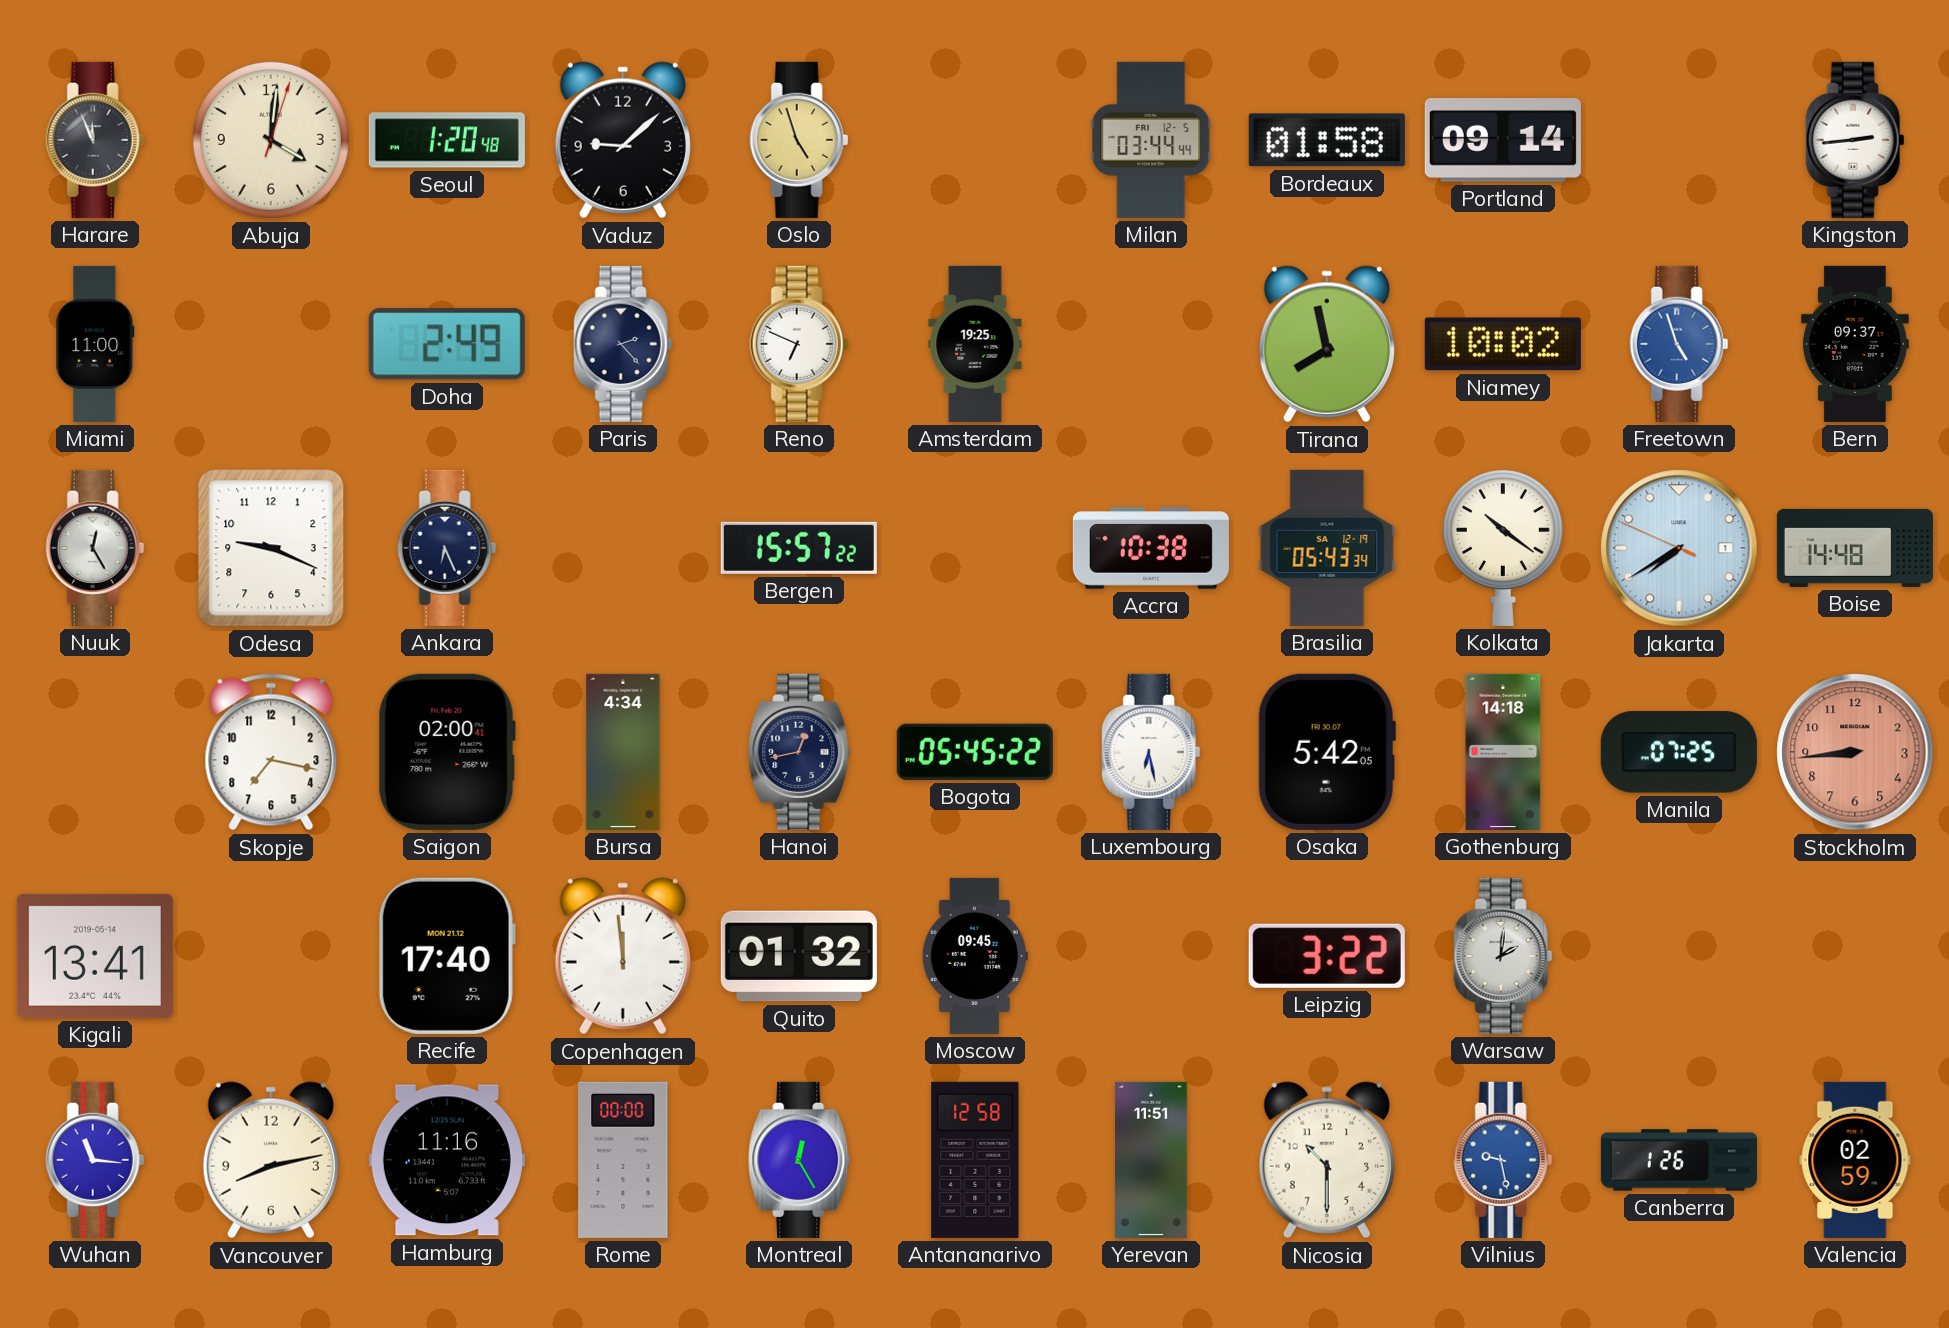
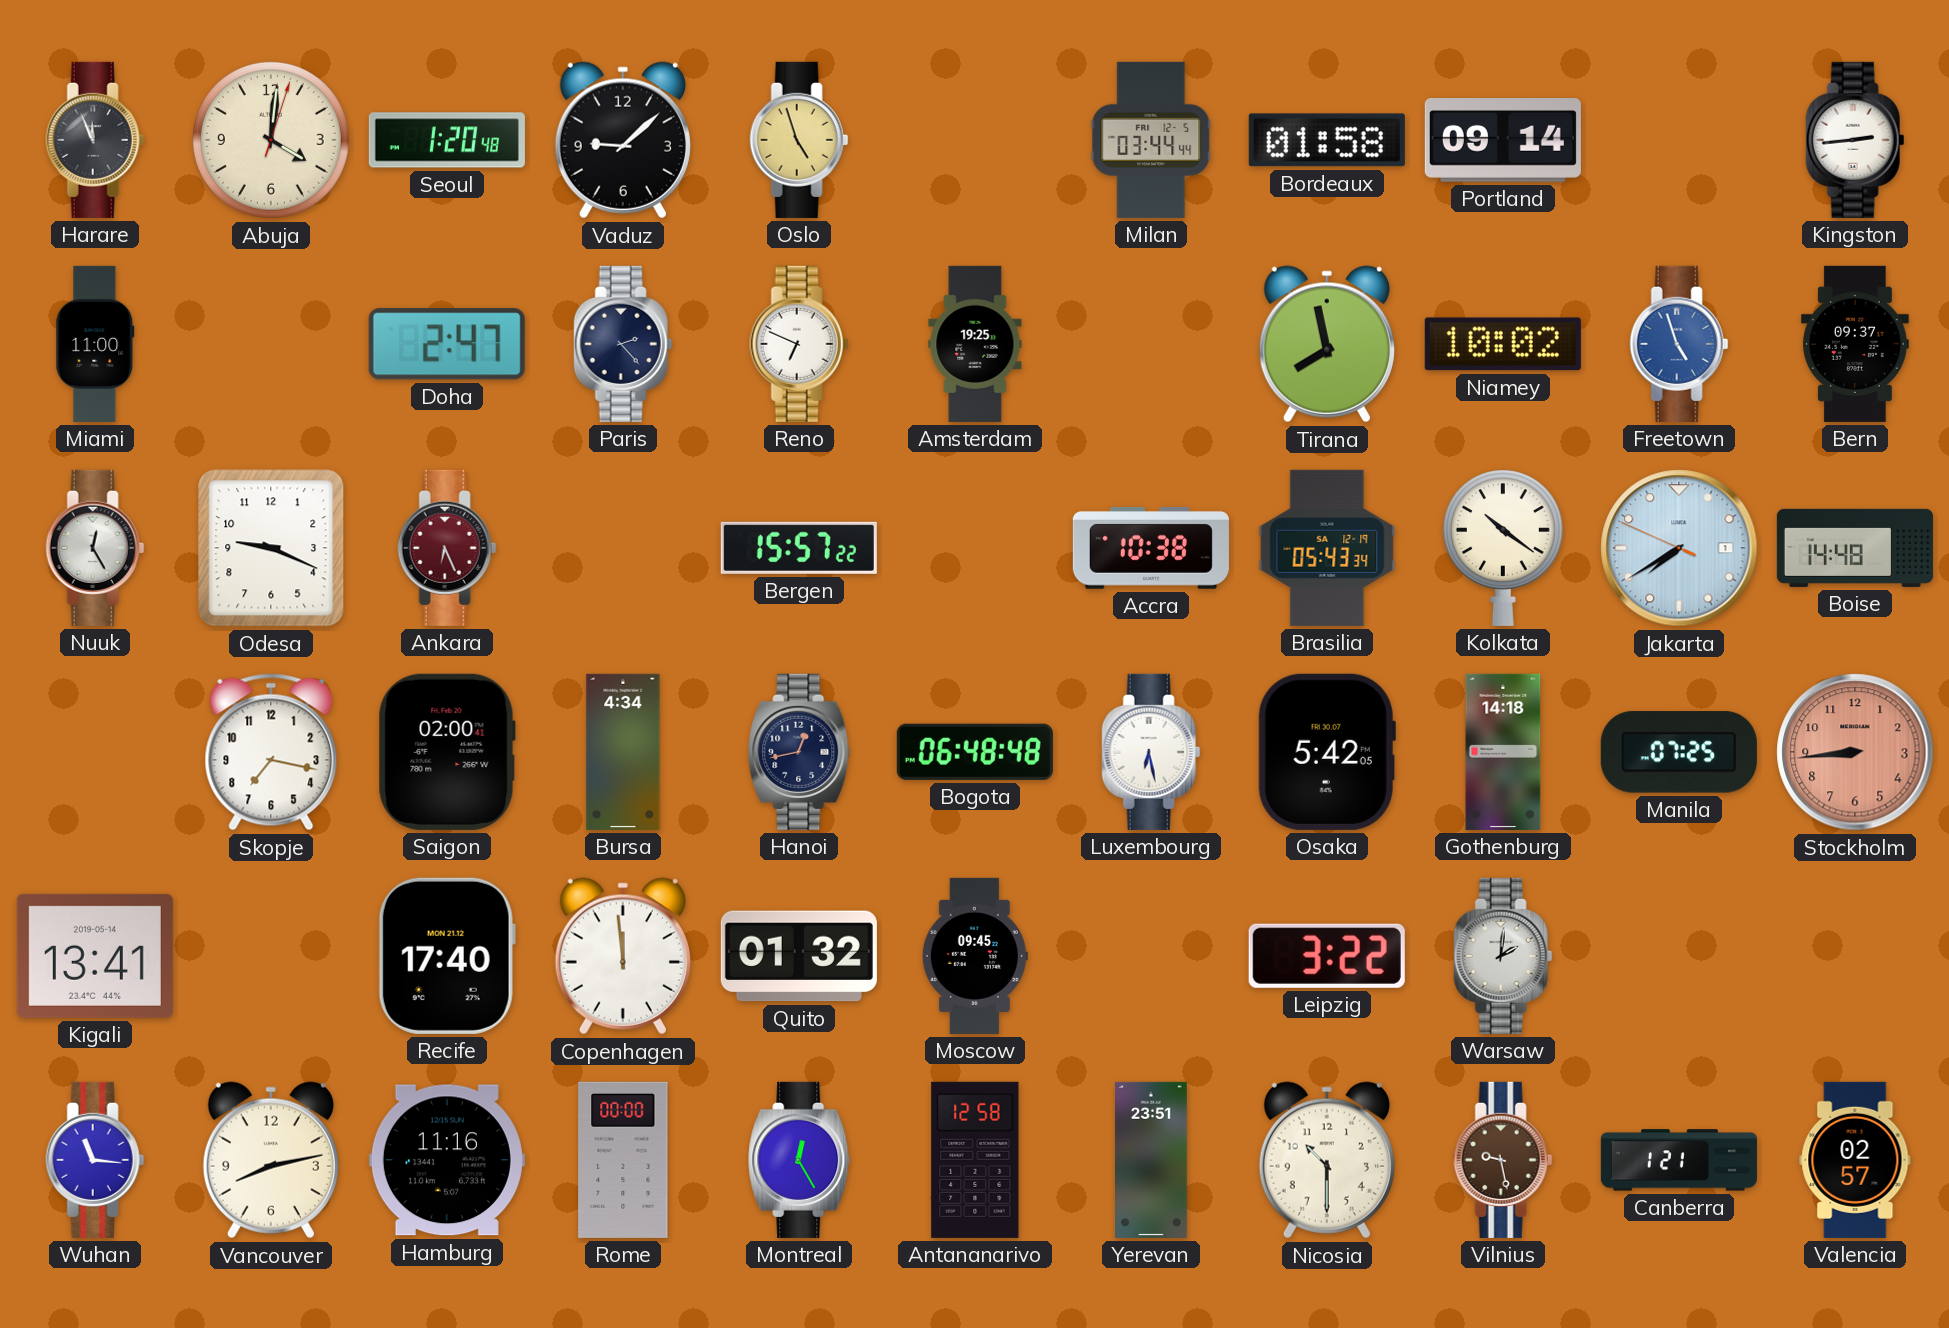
Doha: 2:49 -> 2:47
Ankara dial: navy -> burgundy
Bogota: 05:45 -> 06:48
Yerevan: 11:51 -> 23:51
Vilnius dial: blue -> brown
Canberra: 1:26 -> 1:21
Valencia: 02:59 -> 02:57
